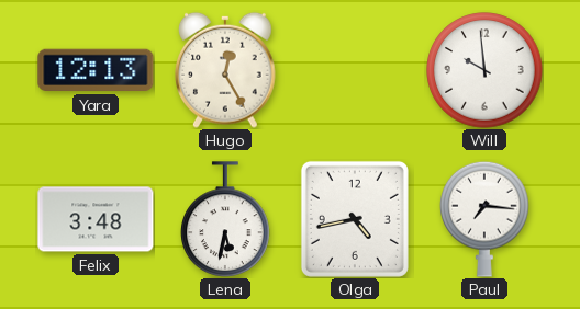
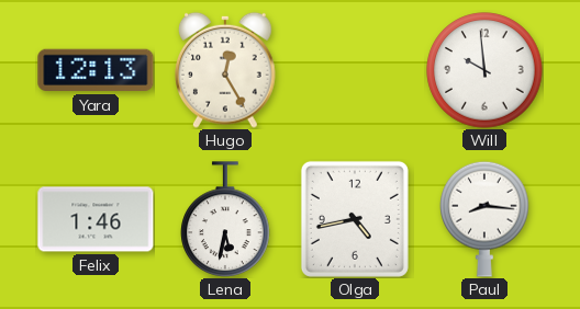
Felix: 3:48 -> 1:46
Paul: 7:16 -> 8:16
